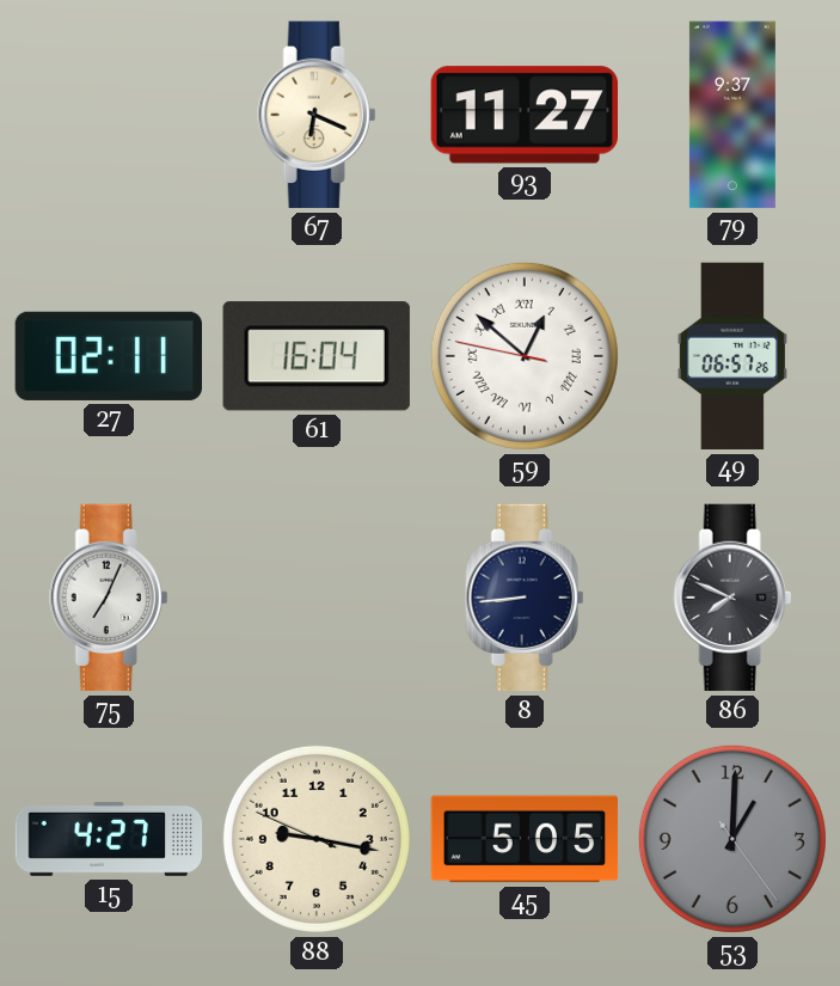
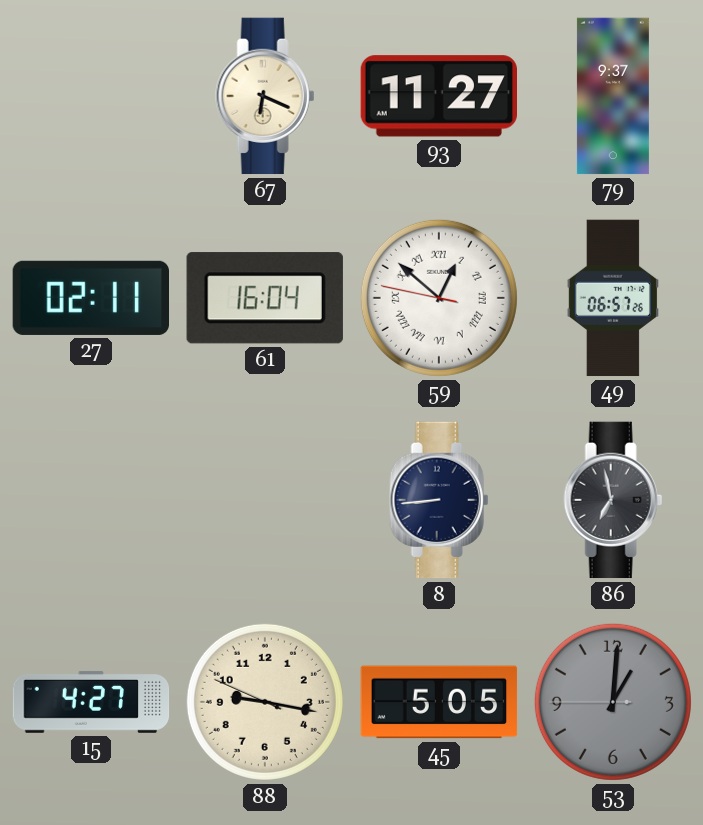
75: 7:04 -> none
86: 7:49 -> 6:58
53: 1:00:24 -> 1:00:45
